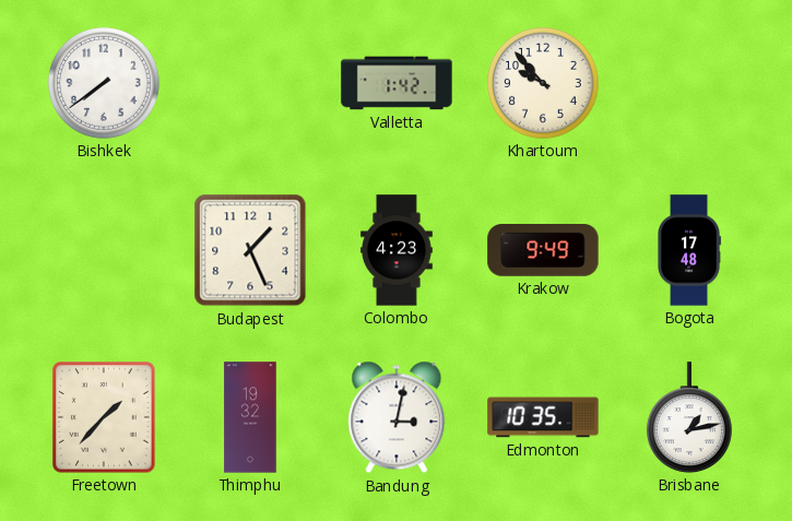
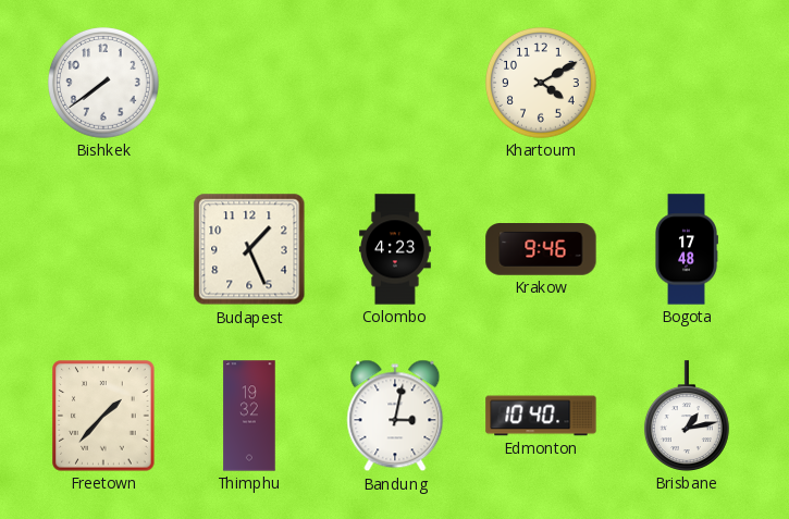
Valletta: 1:42 -> none
Khartoum: 9:53 -> 4:10
Krakow: 9:49 -> 9:46
Edmonton: 10:35 -> 10:40
